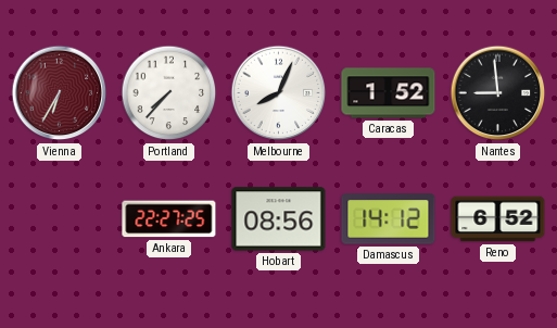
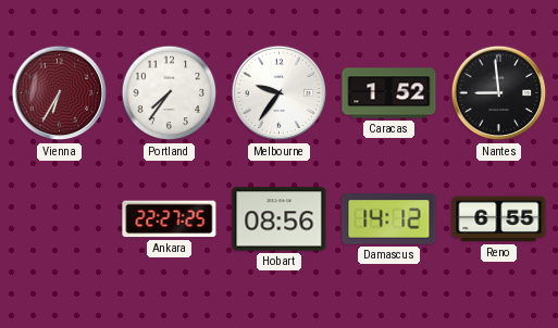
Portland: 7:37 -> 7:36
Melbourne: 8:04 -> 9:36
Reno: 6:52 -> 6:55
